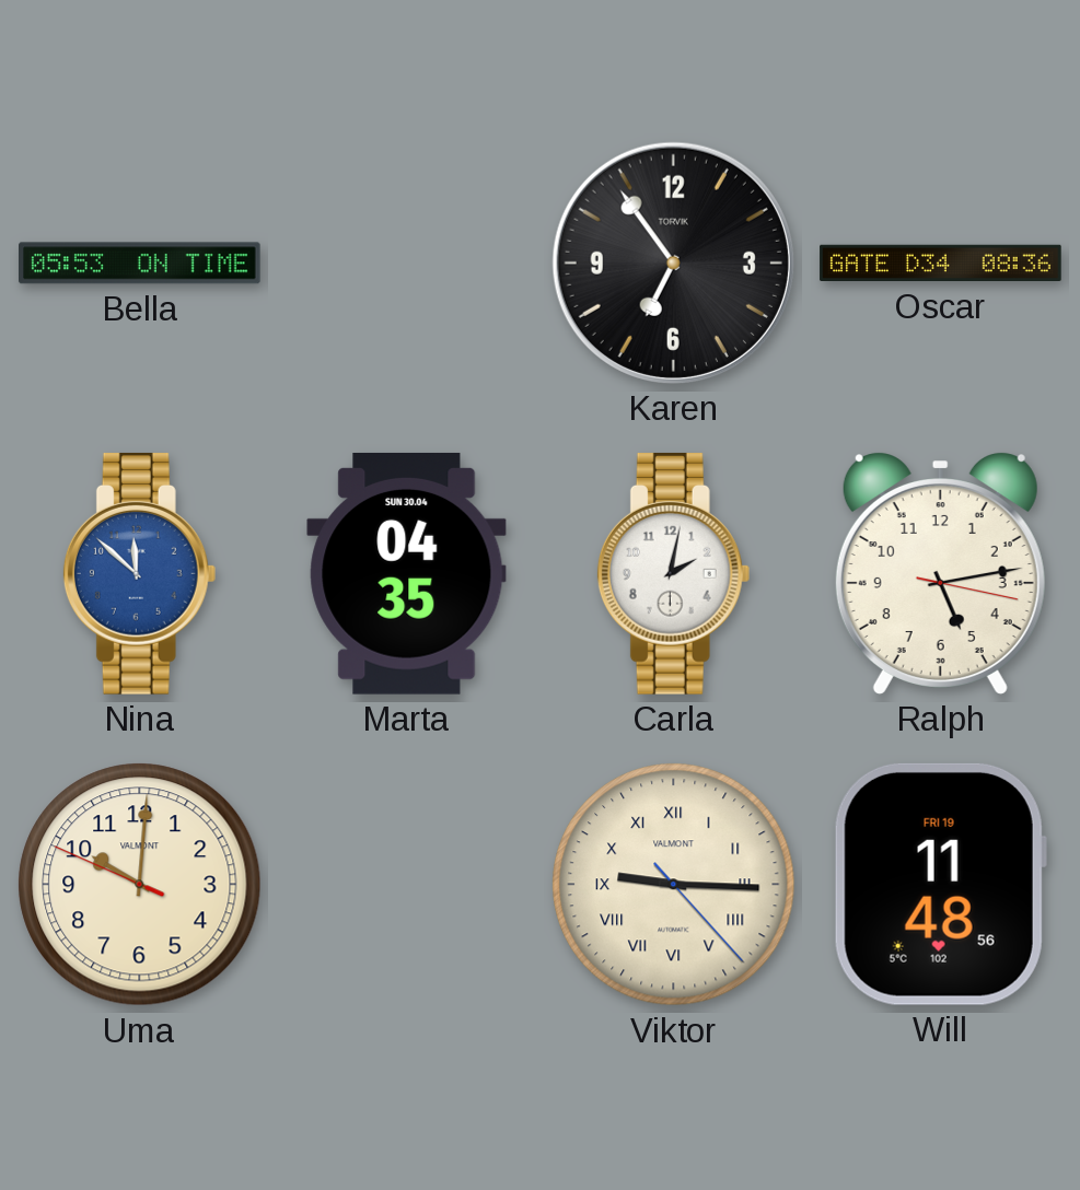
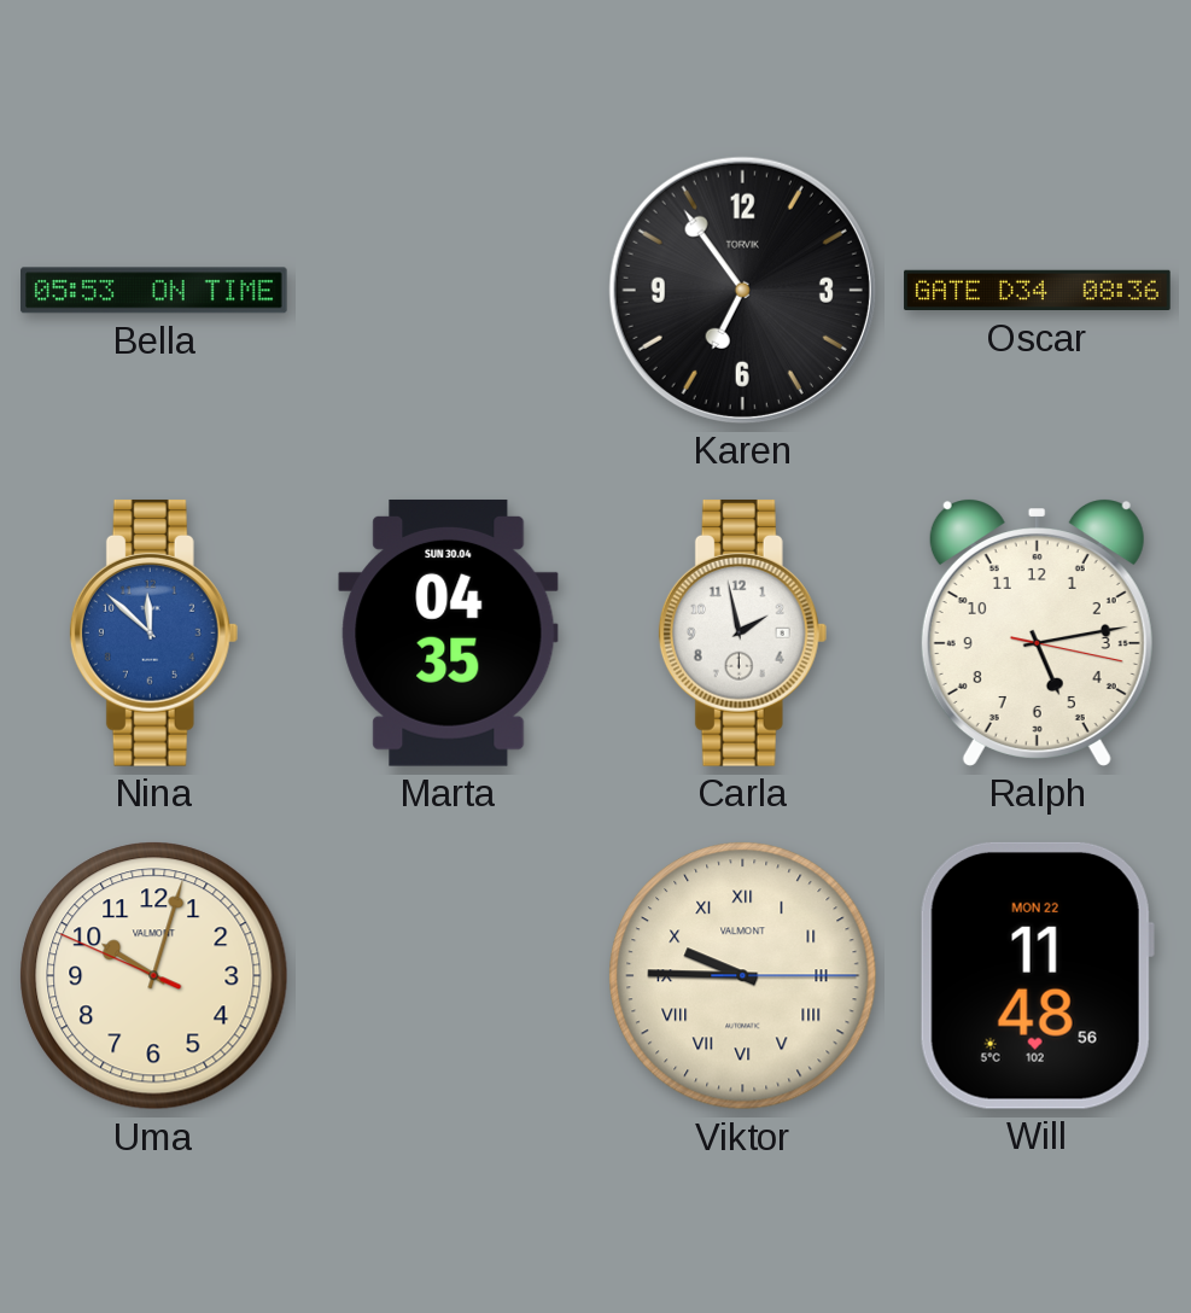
Carla: 2:02 -> 1:58
Uma: 10:00 -> 10:02
Viktor: 9:15 -> 9:45
Will date: FRI 19 -> MON 22
